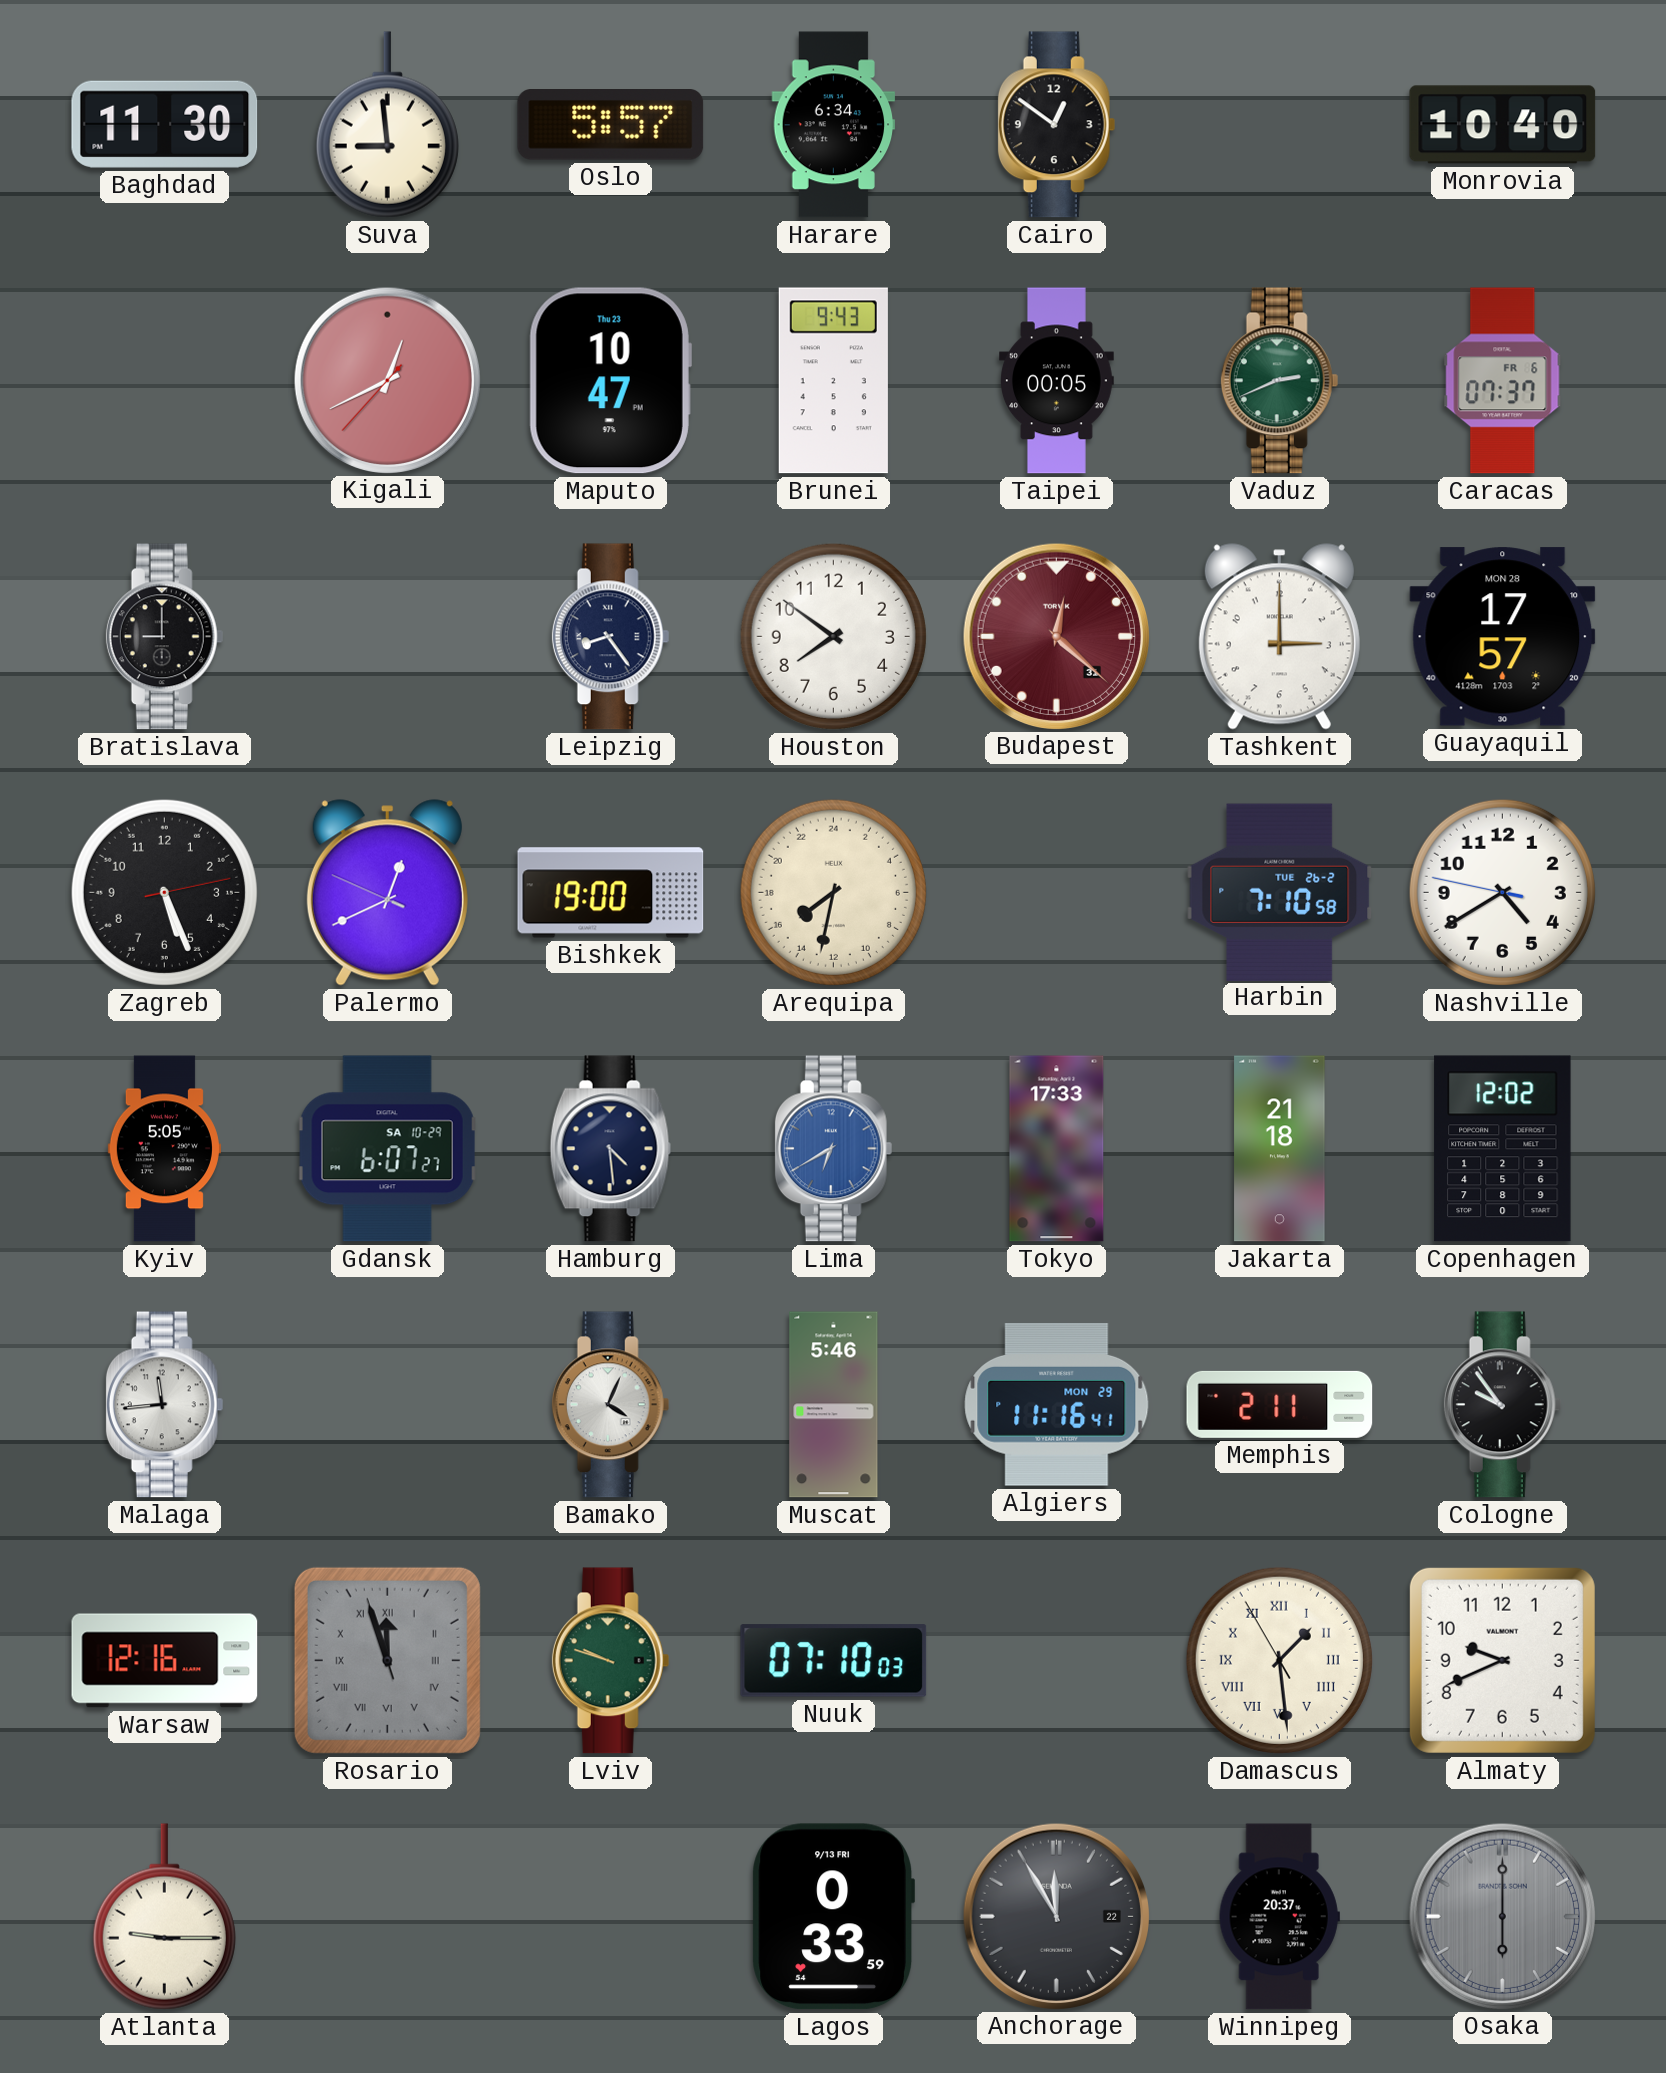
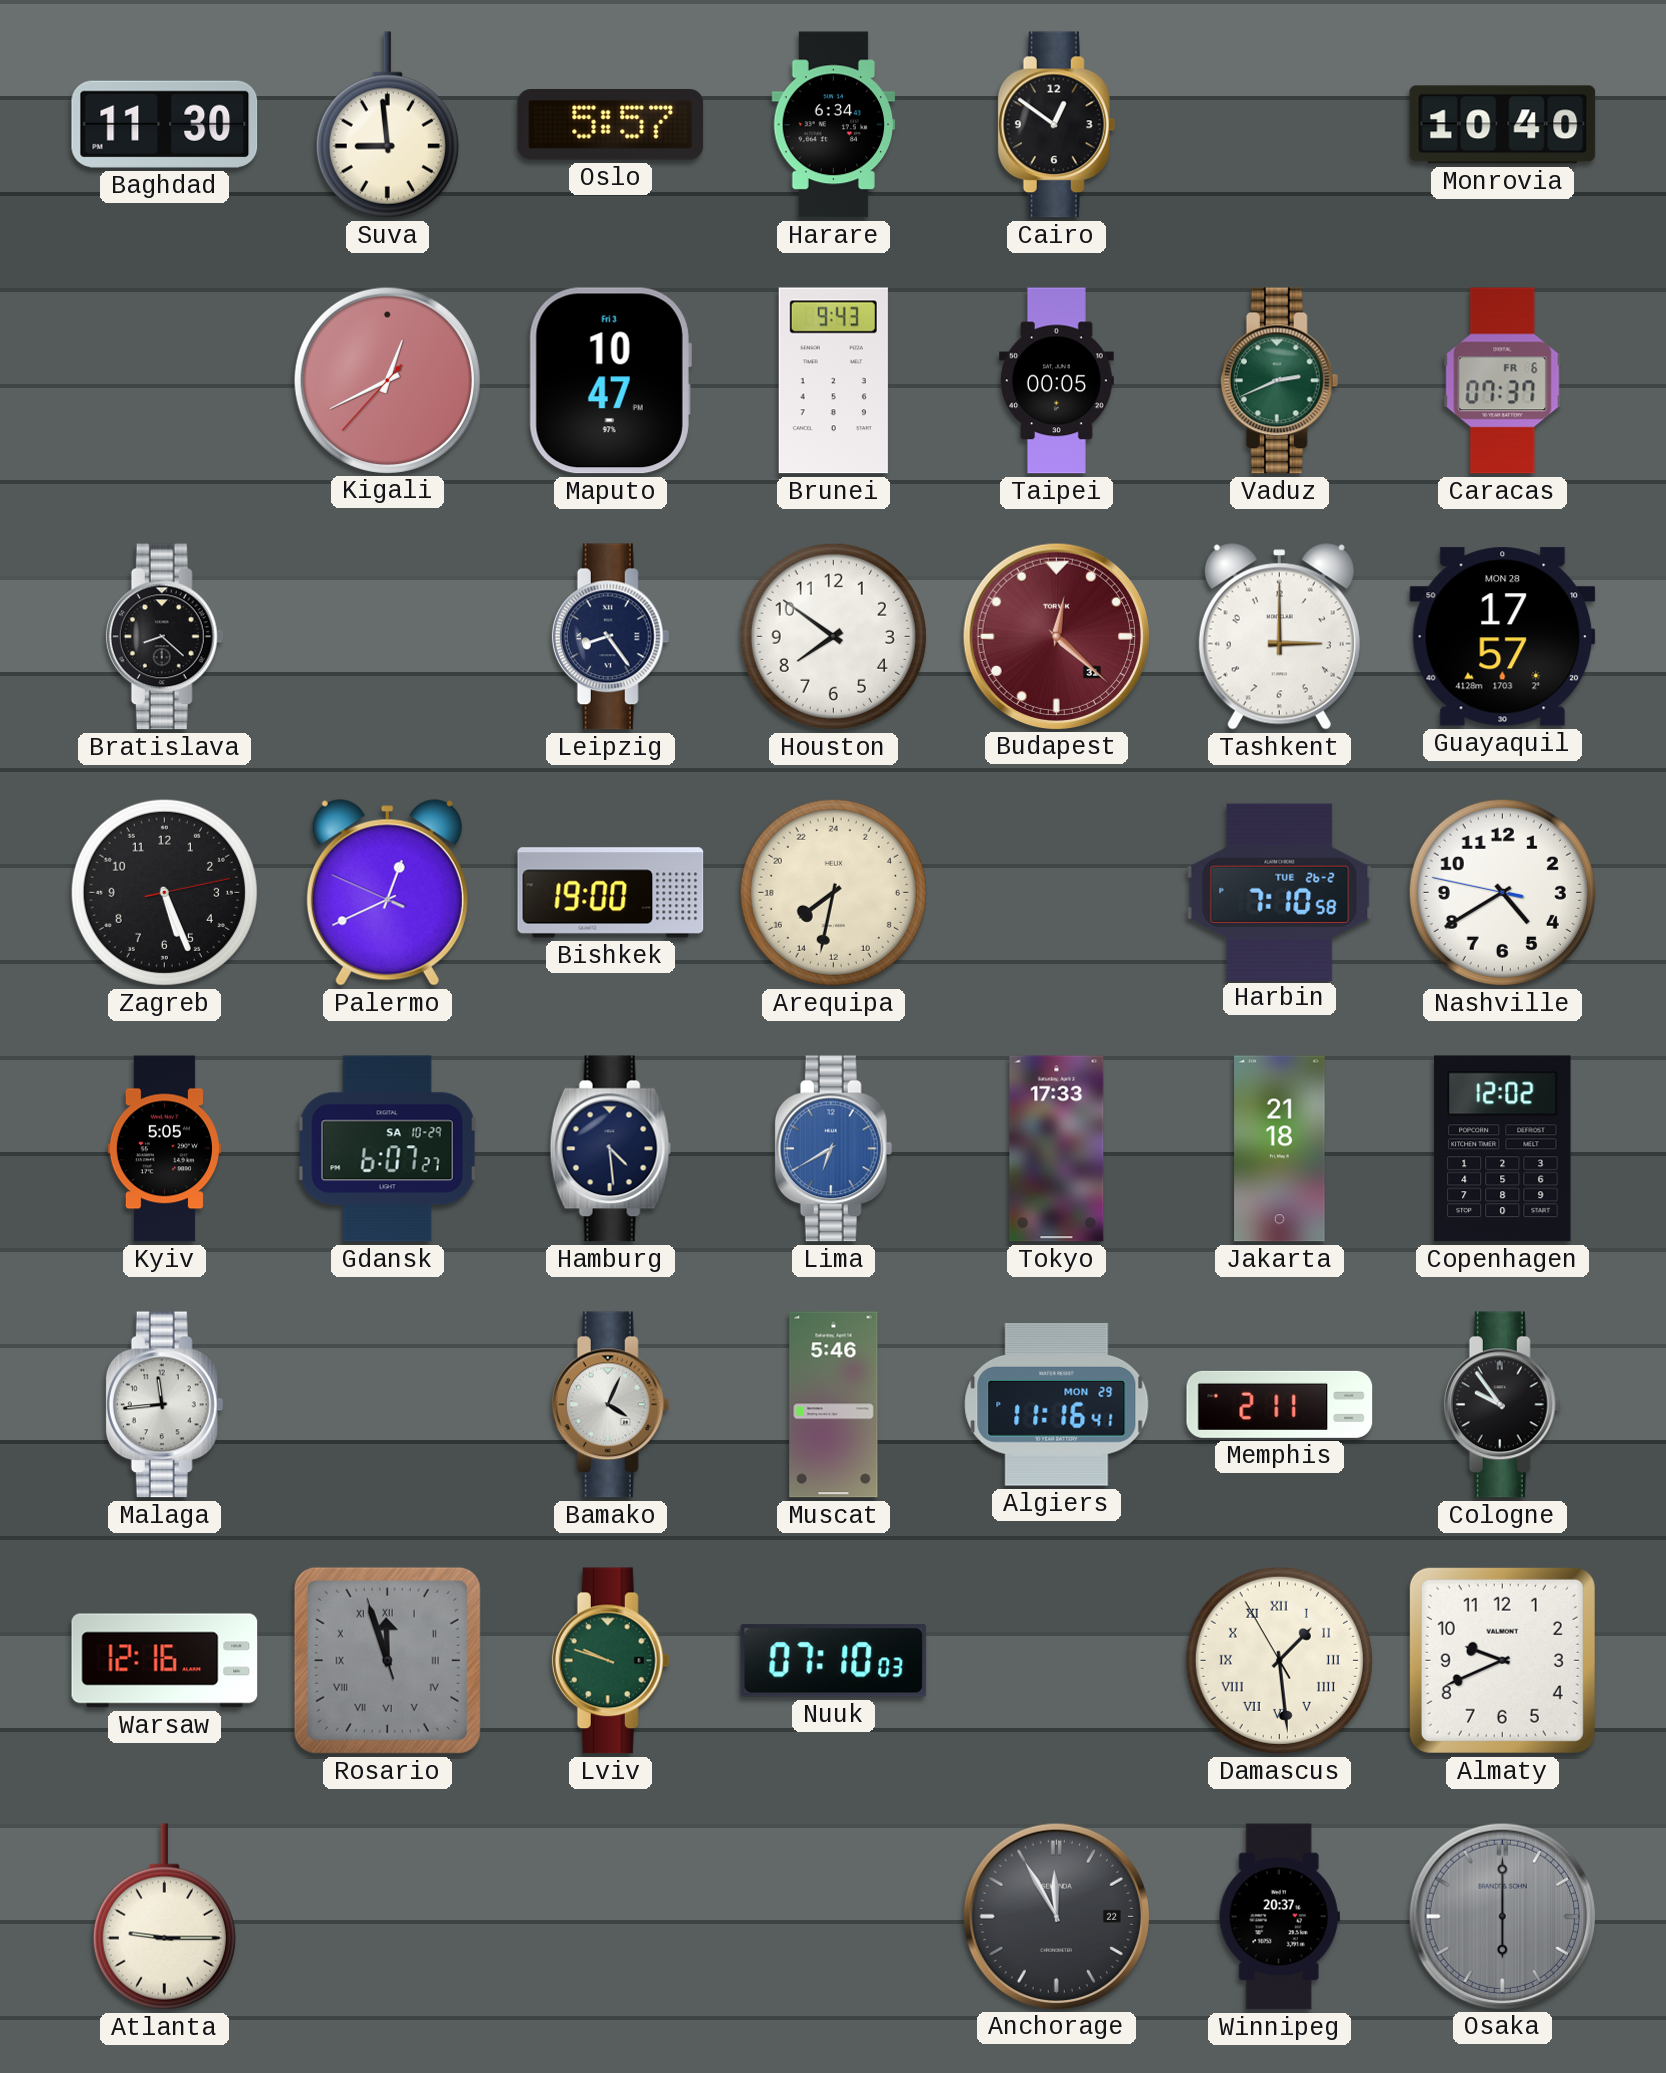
Maputo date: Thu 23 -> Fri 3
Bratislava: 9:00 -> 8:22
Lagos: 0:33 -> none
